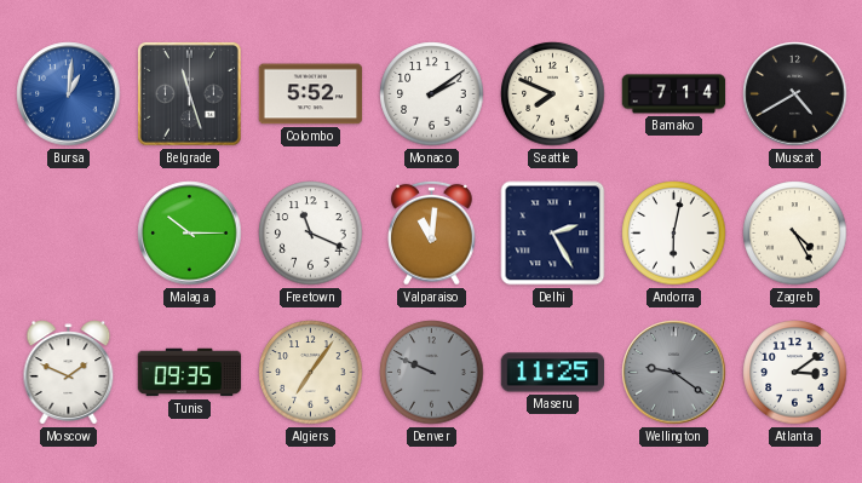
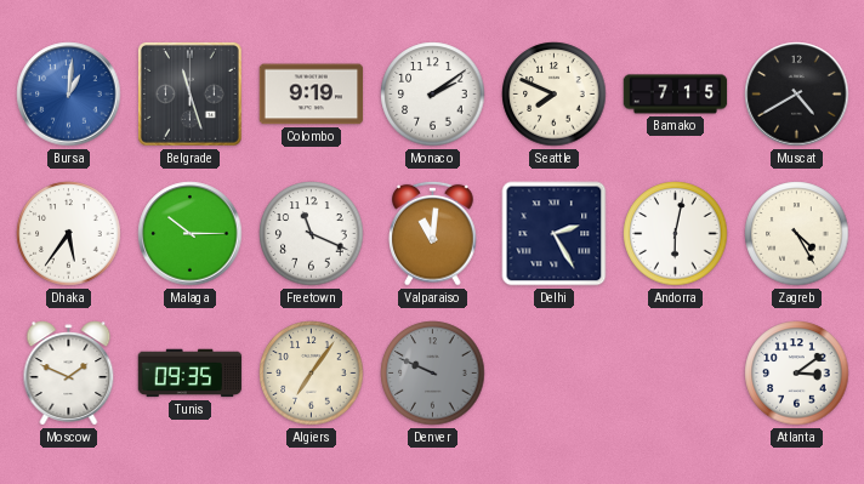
Colombo: 5:52 -> 9:19
Bamako: 7:14 -> 7:15
Dhaka: none -> 5:36
Maseru: 11:25 -> none
Wellington: 9:21 -> none
